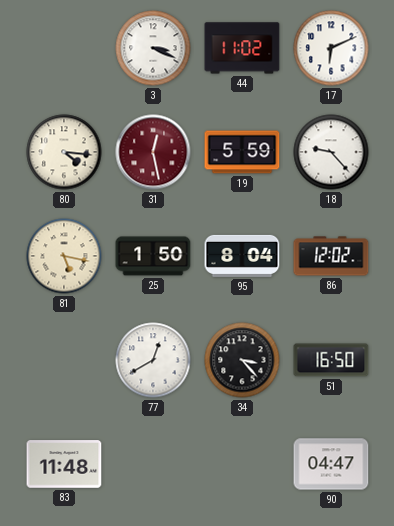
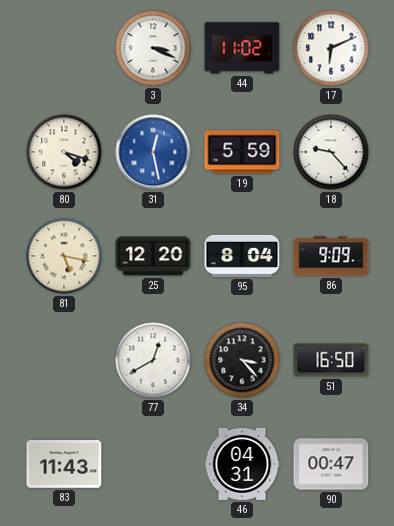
80: 4:16 -> 4:18
31 dial: burgundy -> blue
25: 1:50 -> 12:20
86: 12:02 -> 9:09
83: 11:48 -> 11:43
46: none -> 04:31
90: 04:47 -> 00:47
